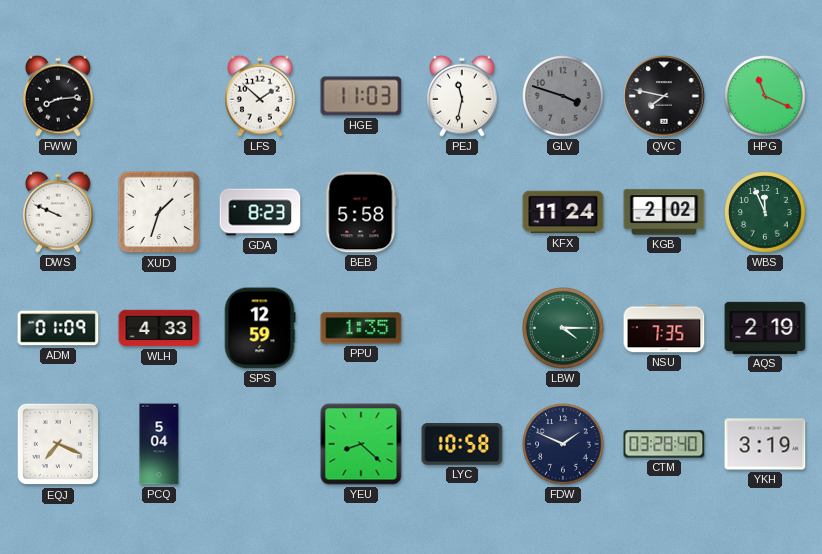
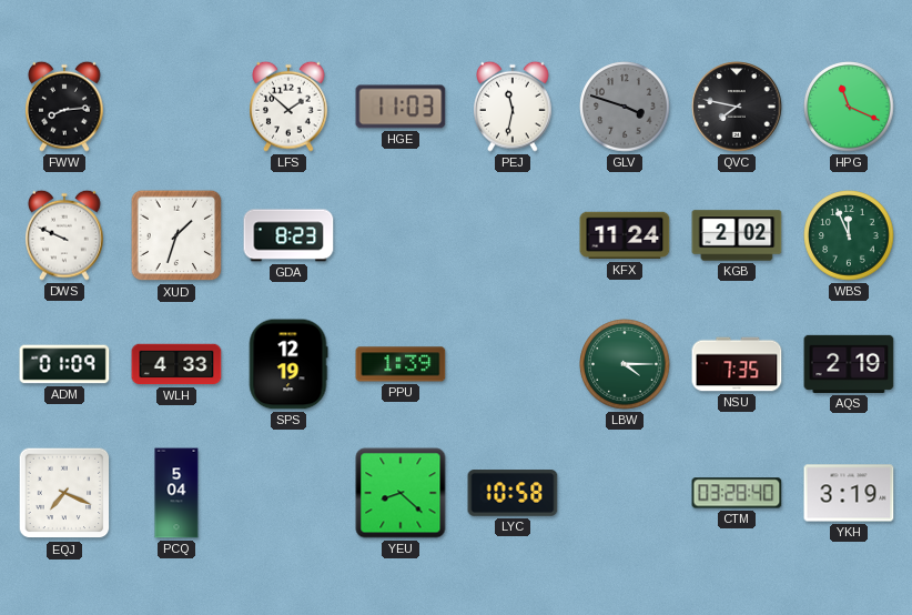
BEB: 5:58 -> none
SPS: 12:59 -> 12:19
PPU: 1:35 -> 1:39
FDW: 1:49 -> none
